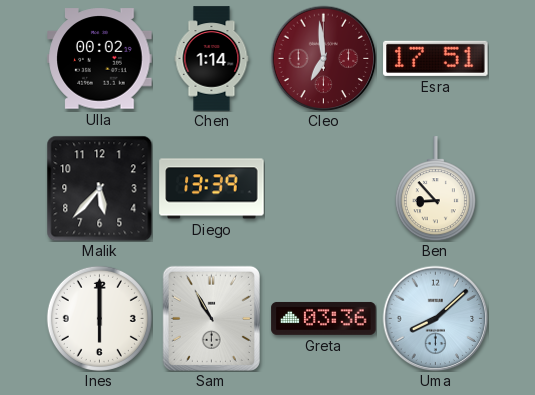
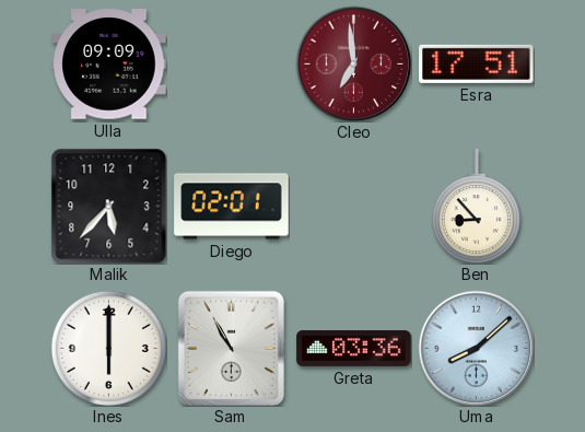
Ulla: 00:02 -> 09:09
Chen: 1:14 -> none
Diego: 13:39 -> 02:01
